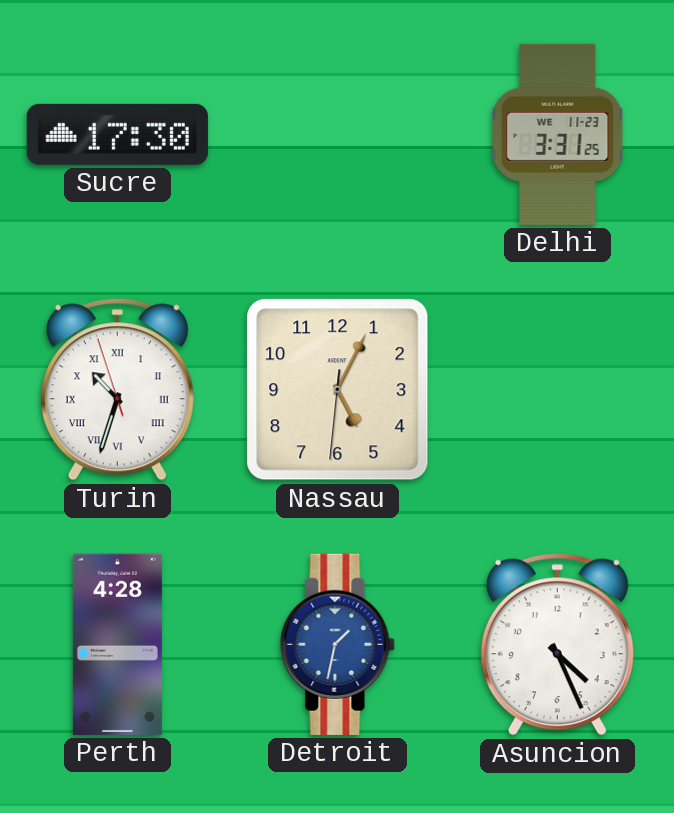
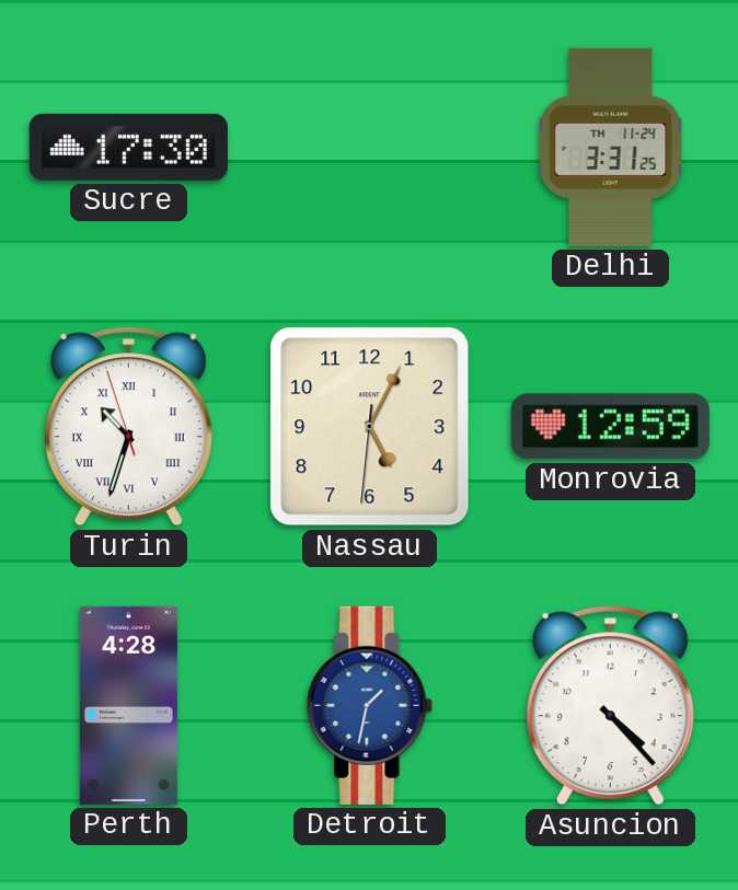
Delhi date: WE 11-23 -> TH 11-24
Monrovia: none -> 12:59
Asuncion: 4:26 -> 4:23
